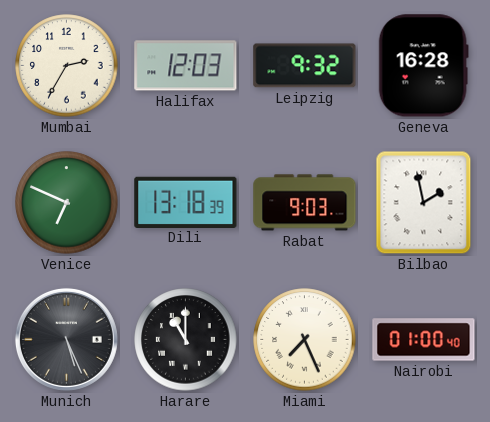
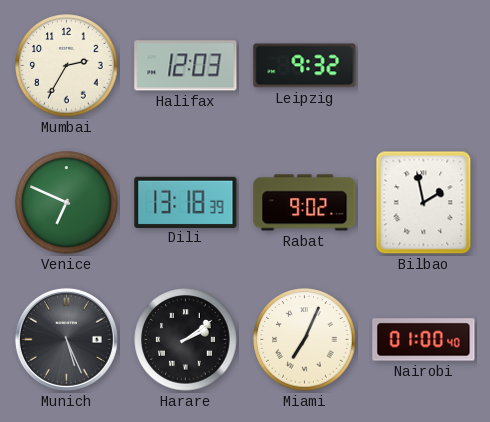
Geneva: 16:28 -> none
Rabat: 9:03 -> 9:02
Harare: 11:00 -> 2:09
Miami: 7:26 -> 7:04
